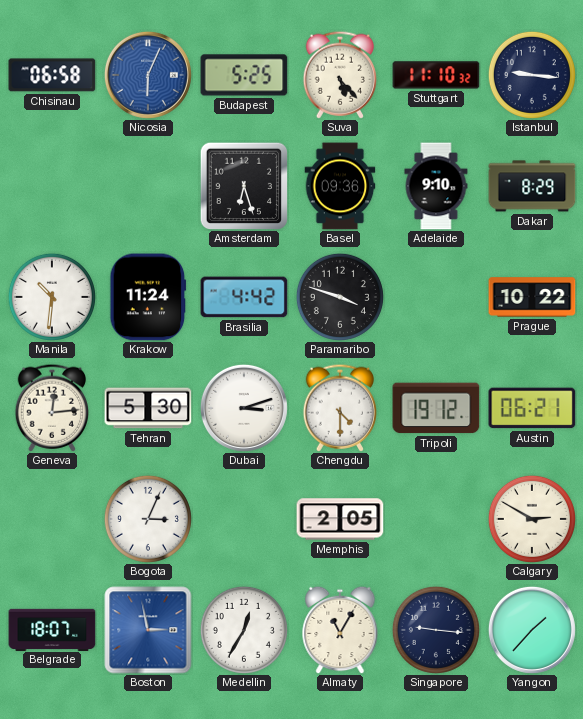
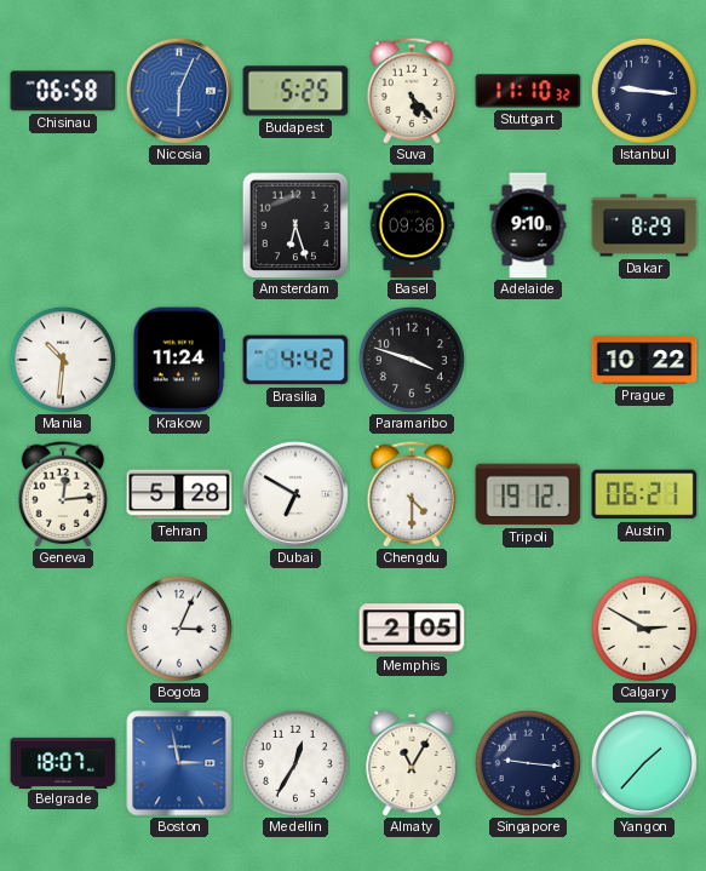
Tehran: 5:30 -> 5:28
Dubai: 3:12 -> 6:50
